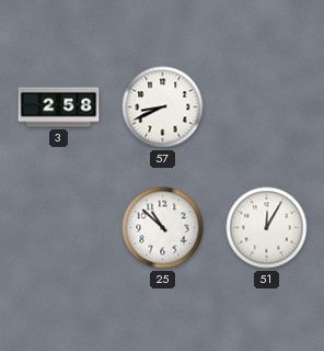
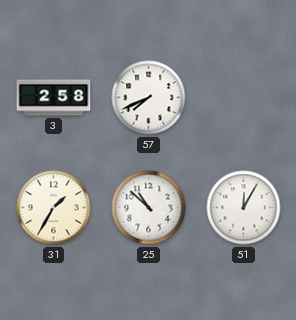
57: 8:41 -> 7:41
31: none -> 1:35
